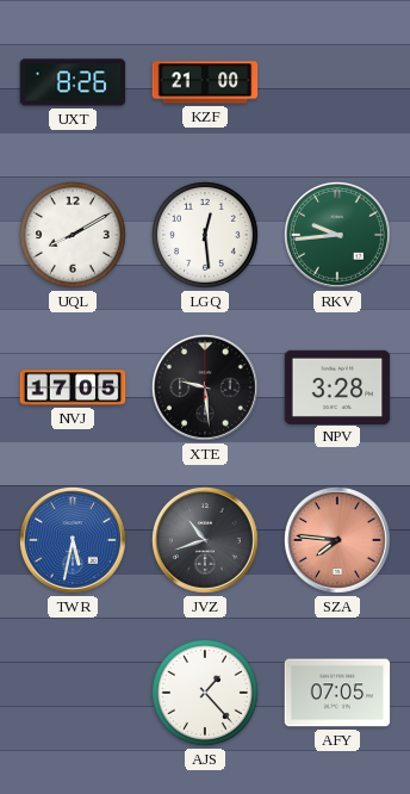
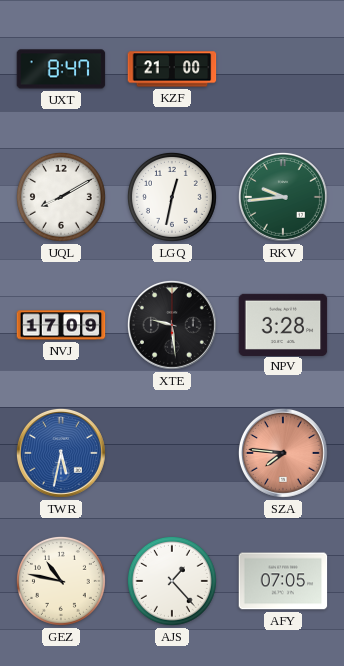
UXT: 8:26 -> 8:47
LGQ: 12:29 -> 12:32
NVJ: 17:05 -> 17:09
JVZ: 10:42 -> none
GEZ: none -> 10:47
